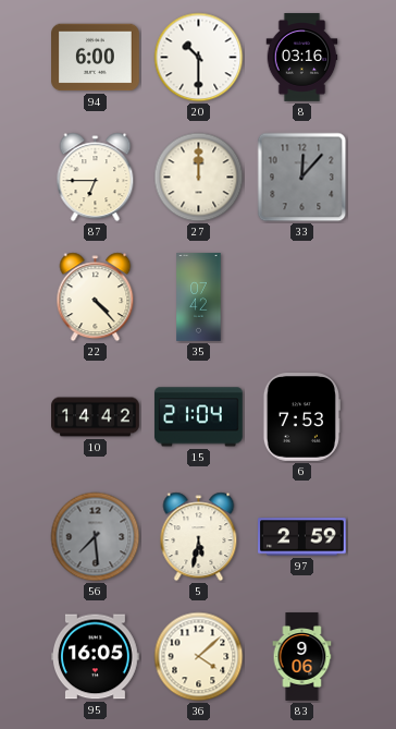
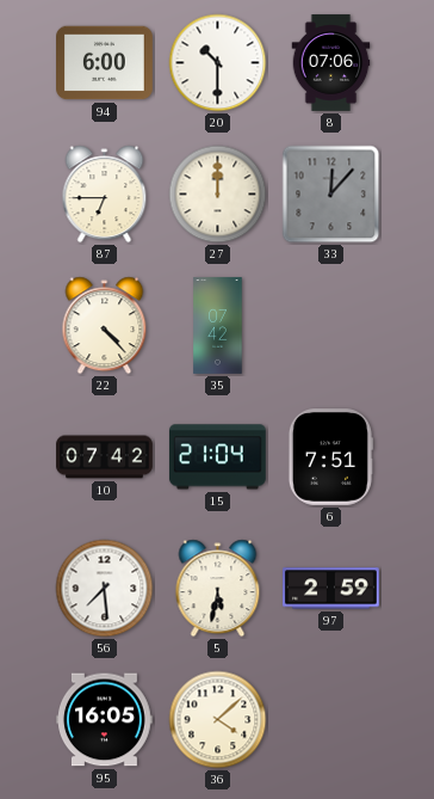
8: 03:16 -> 07:06
10: 14:42 -> 07:42
6: 7:53 -> 7:51
56 dial: grey -> white
83: 9:06 -> none
